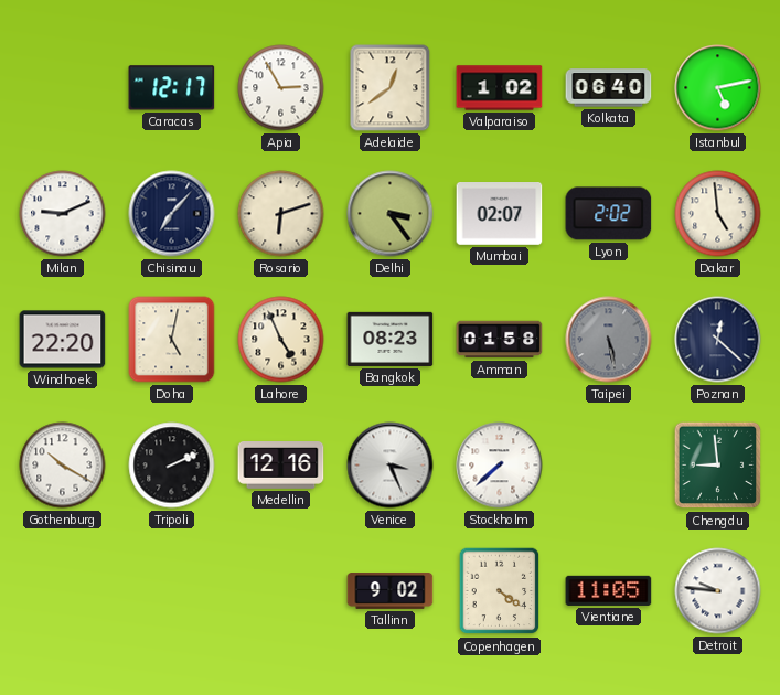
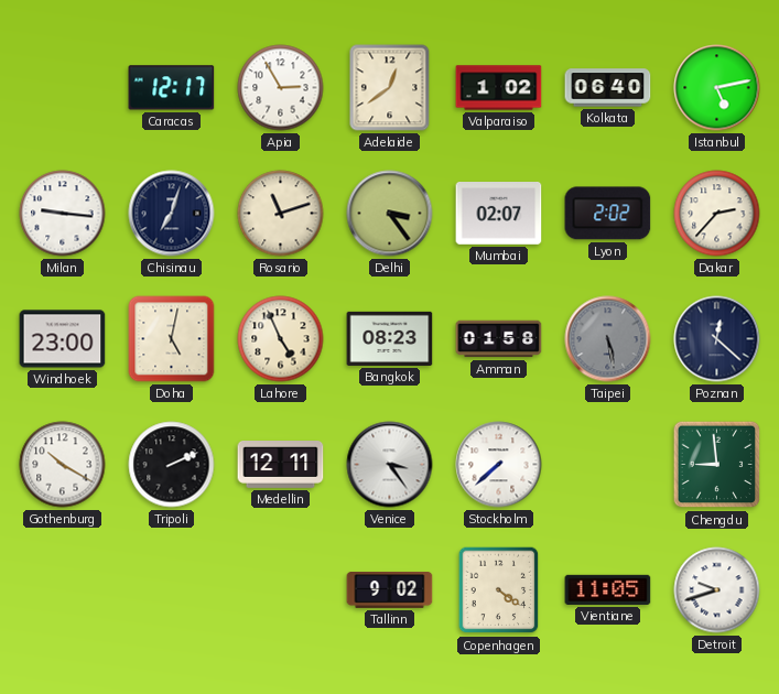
Milan: 9:11 -> 9:16
Chisinau: 7:07 -> 7:03
Rosario: 6:12 -> 11:12
Dakar: 4:59 -> 2:37
Windhoek: 22:20 -> 23:00
Medellin: 12:16 -> 12:11
Venice: 3:26 -> 3:24
Detroit: 9:46 -> 9:42
